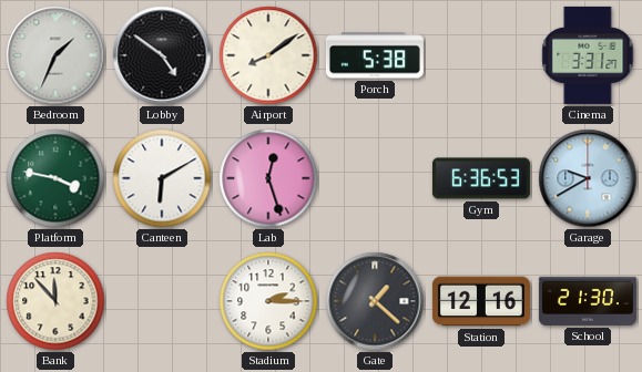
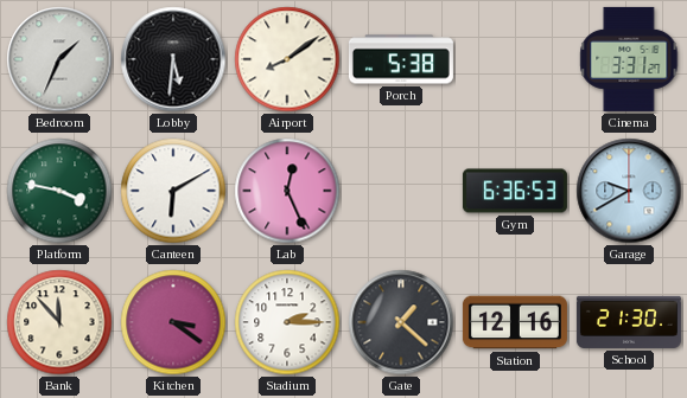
Lobby: 4:51 -> 5:31
Lab: 12:27 -> 12:26
Kitchen: none -> 3:21
